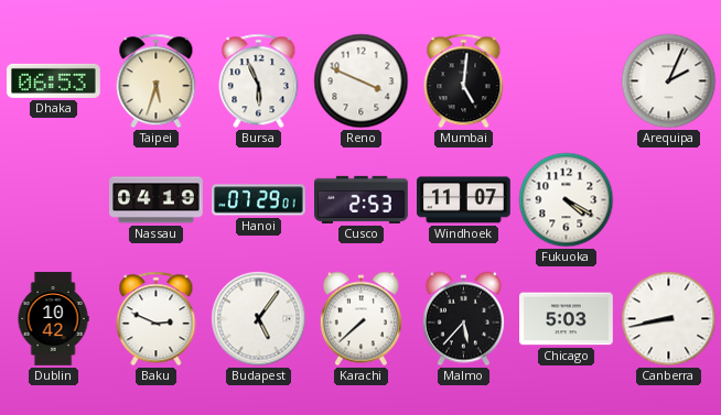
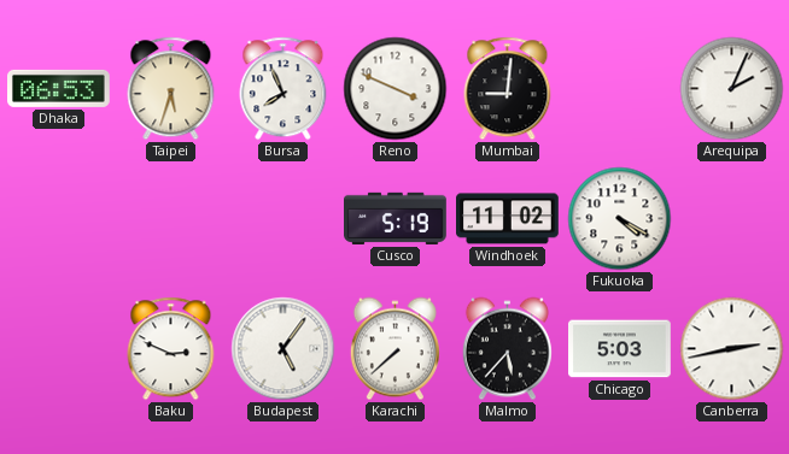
Bursa: 5:56 -> 7:56
Mumbai: 5:01 -> 9:01
Nassau: 04:19 -> none
Hanoi: 07:29 -> none
Cusco: 2:53 -> 5:19
Windhoek: 11:07 -> 11:02
Dublin: 10:42 -> none
Canberra: 8:43 -> 2:43
